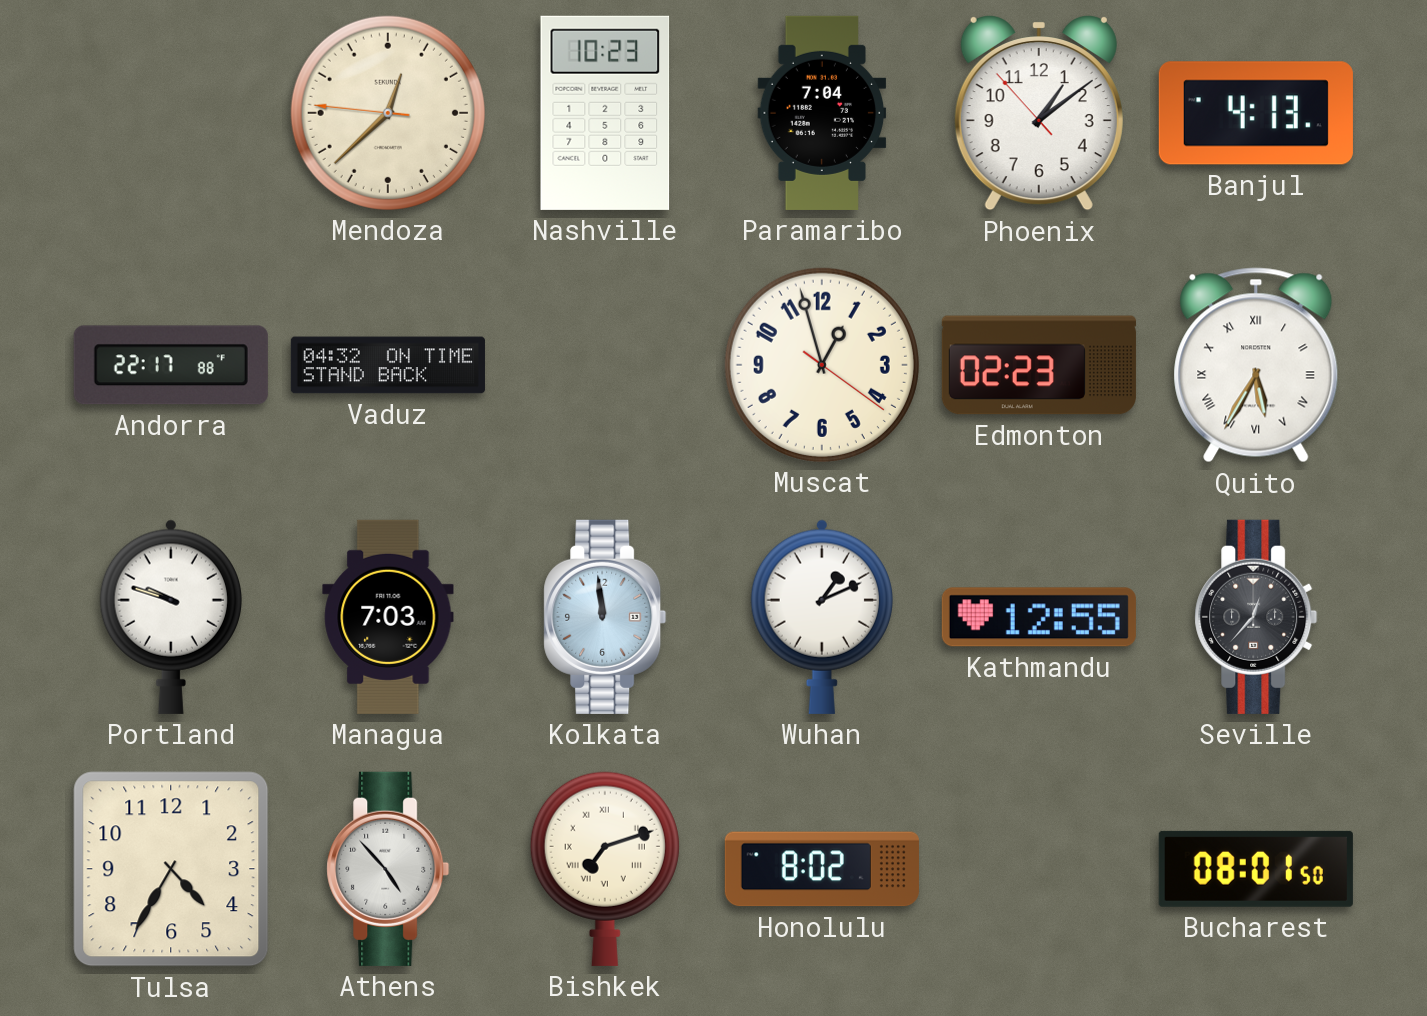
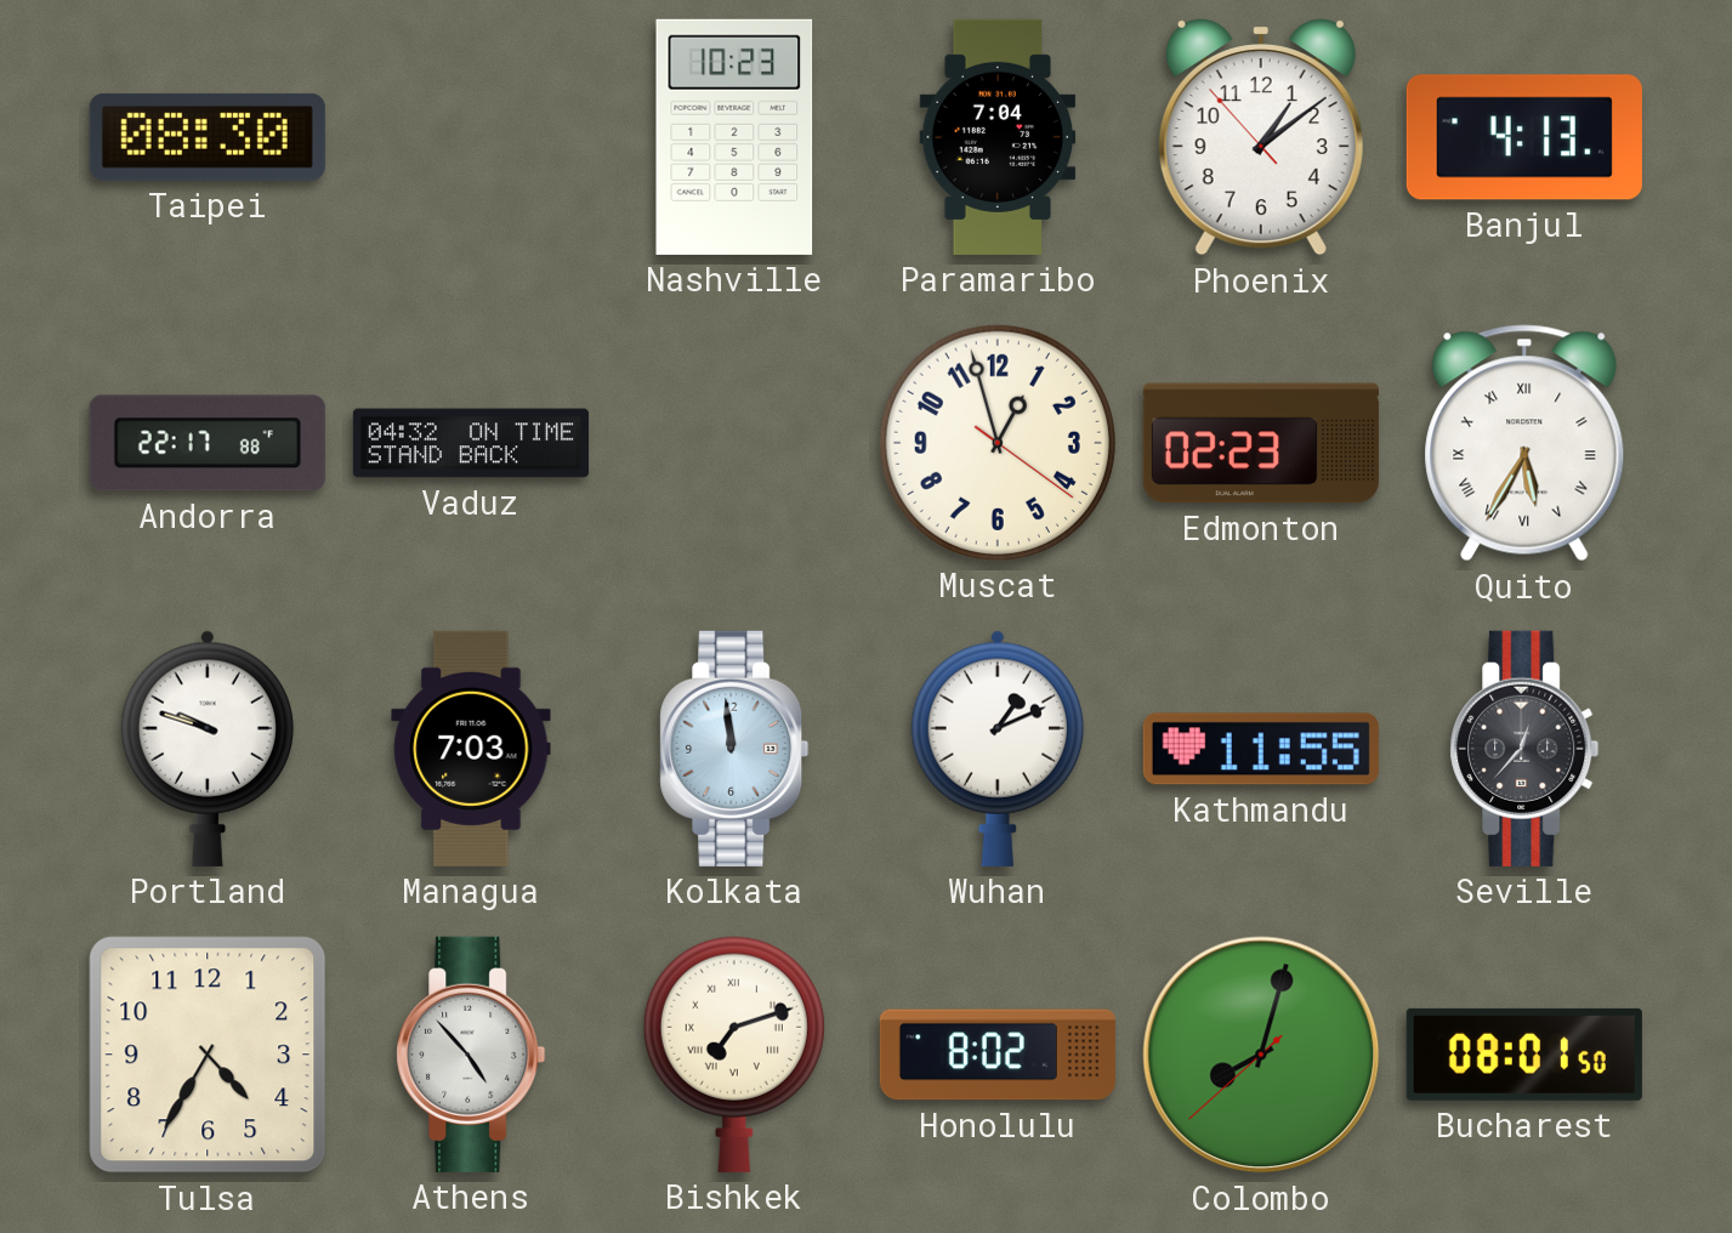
Taipei: none -> 08:30
Mendoza: 12:37 -> none
Kathmandu: 12:55 -> 11:55
Colombo: none -> 8:02
